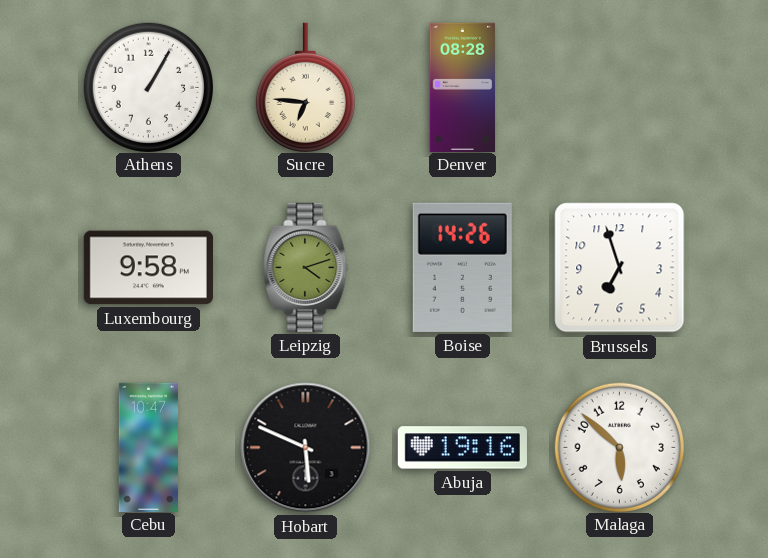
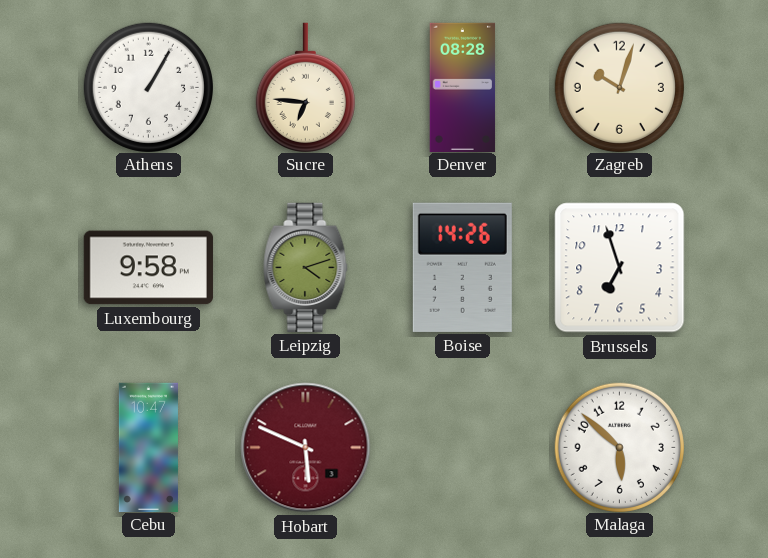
Zagreb: none -> 10:03
Hobart dial: black -> burgundy
Abuja: 19:16 -> none
